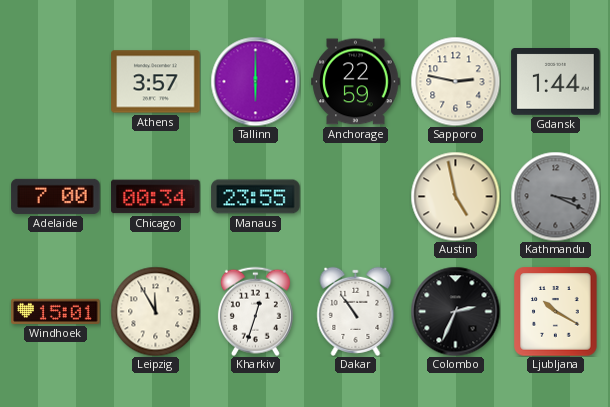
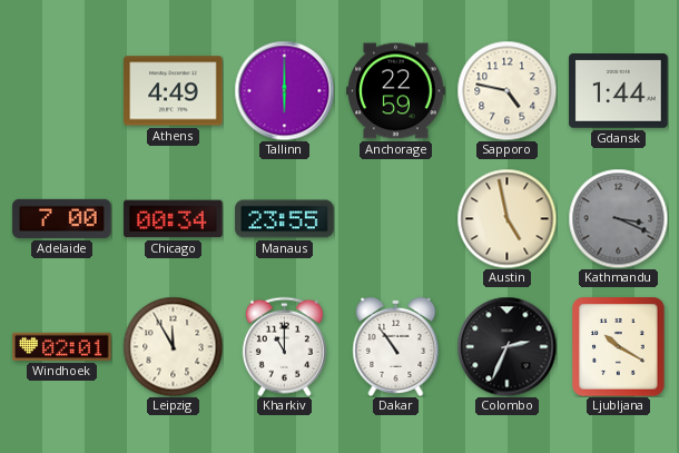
Athens: 3:57 -> 4:49
Sapporo: 2:47 -> 4:47
Windhoek: 15:01 -> 02:01
Kharkiv: 12:33 -> 11:00
